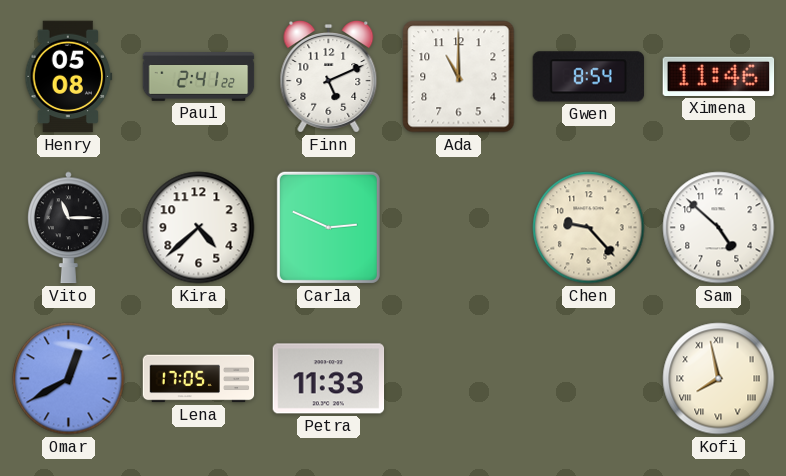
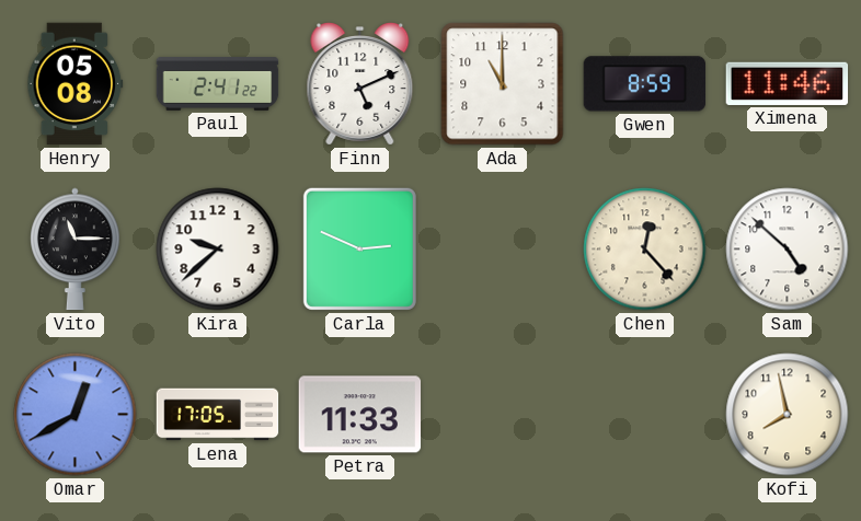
Gwen: 8:54 -> 8:59
Kira: 4:38 -> 9:38
Chen: 9:23 -> 12:23
Kofi numerals: Roman -> Arabic
